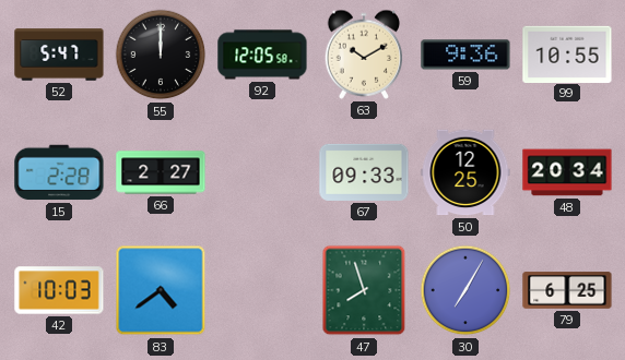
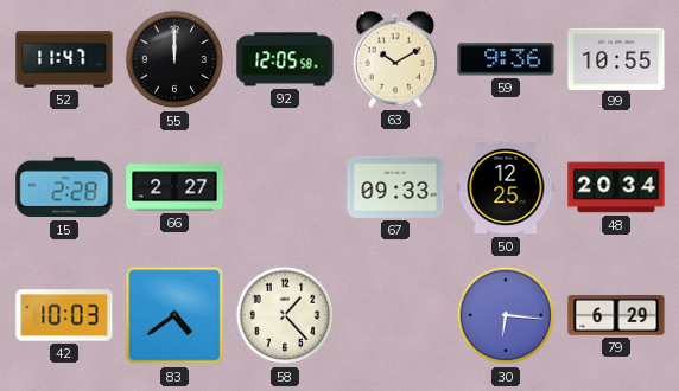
52: 5:47 -> 11:47
58: none -> 1:23
47: 7:57 -> none
30: 7:05 -> 6:16
79: 6:25 -> 6:29
